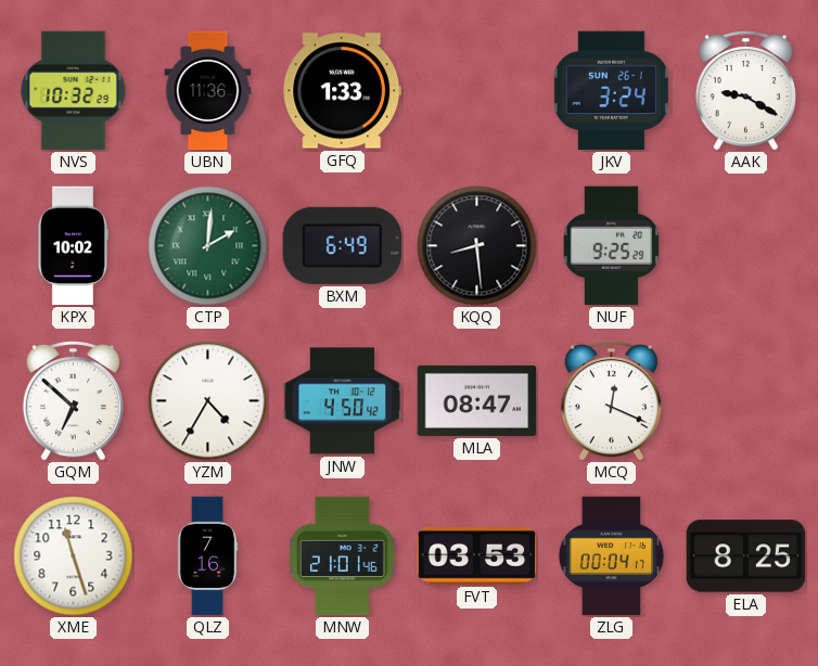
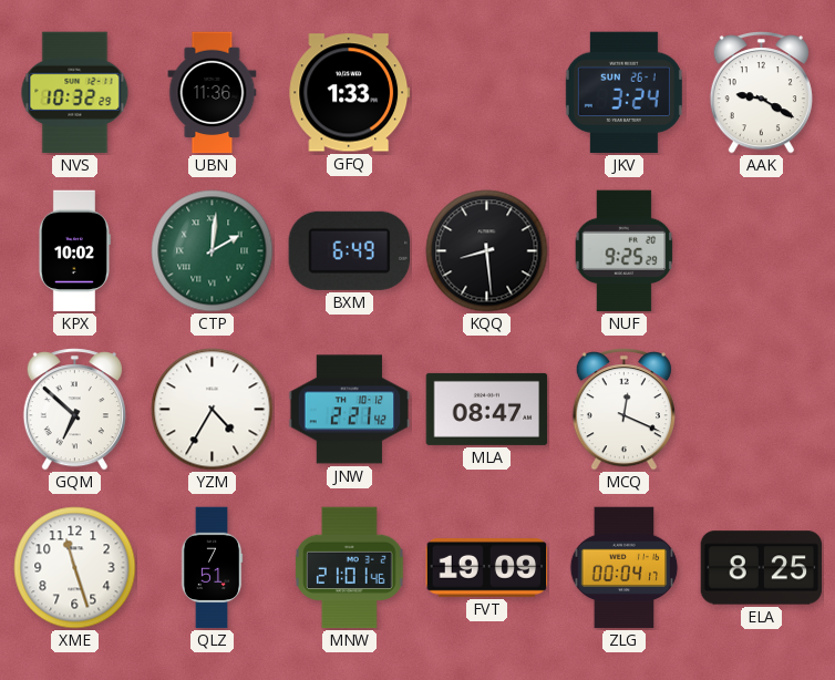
JNW: 4:50 -> 2:21
QLZ: 7:16 -> 7:51
FVT: 03:53 -> 19:09
